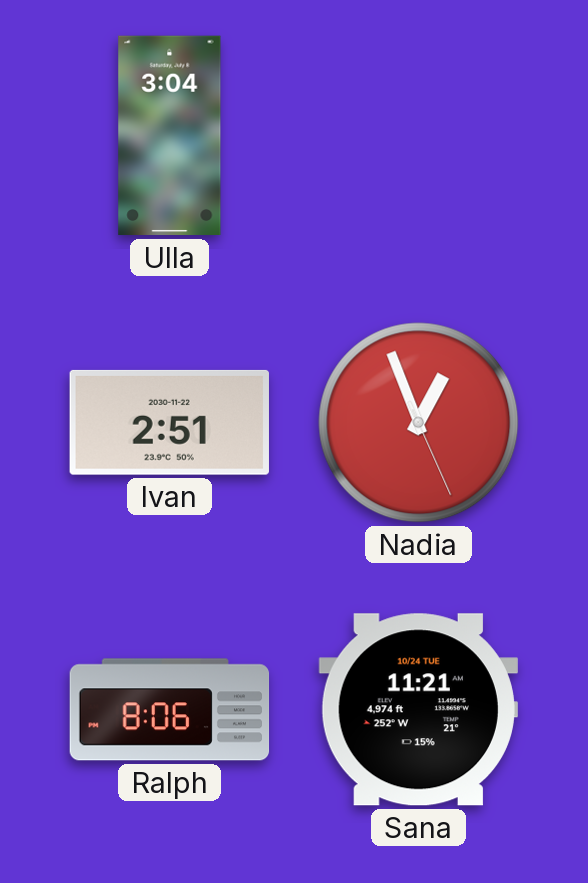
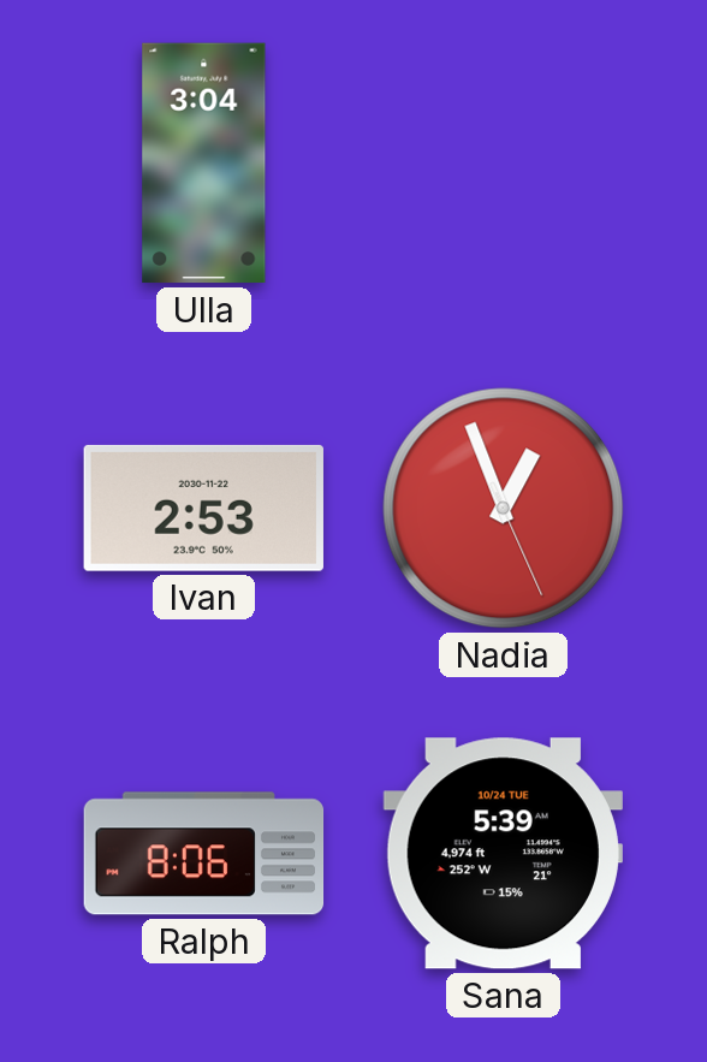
Ivan: 2:51 -> 2:53
Sana: 11:21 -> 5:39
